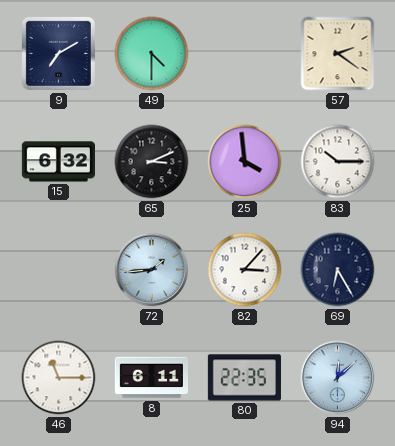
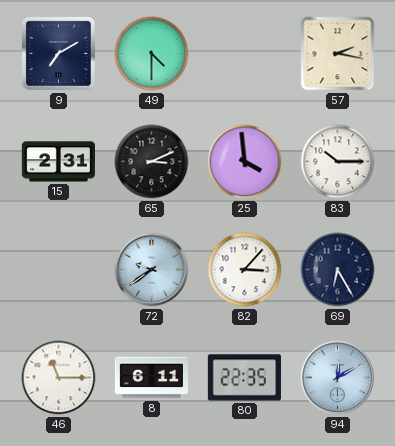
57: 2:21 -> 2:17
15: 6:32 -> 2:31
72: 1:44 -> 9:39
94: 12:08 -> 12:10
